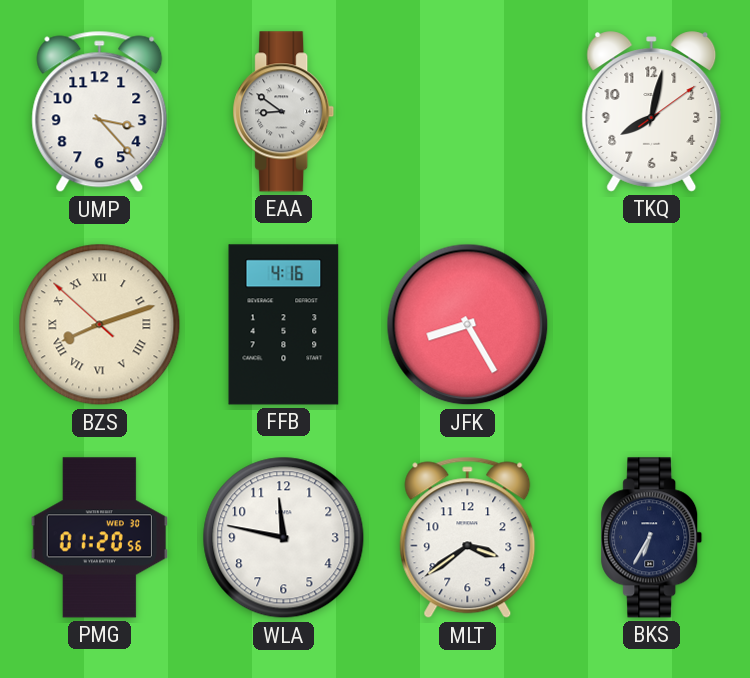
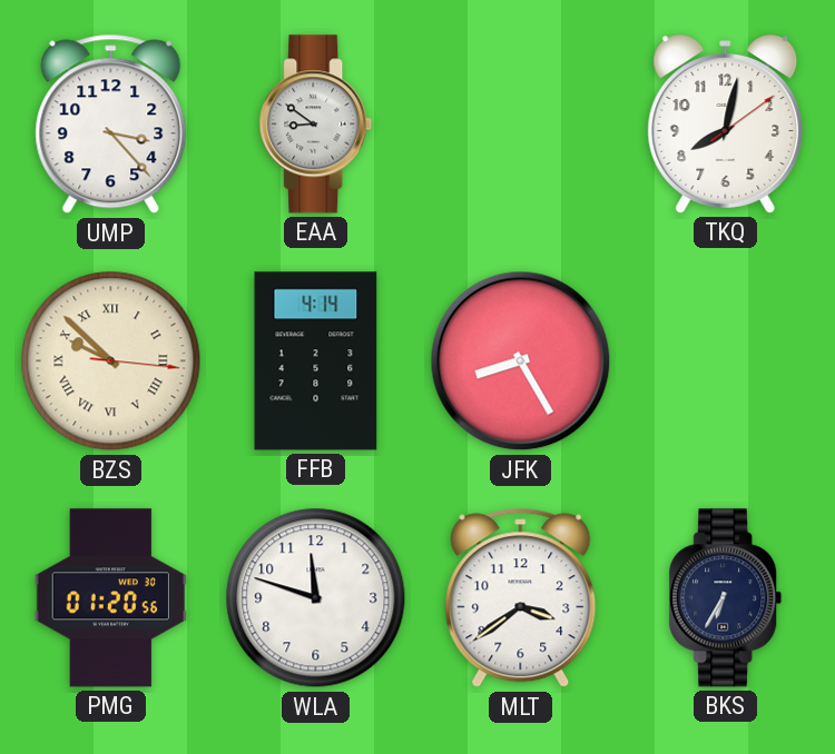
BZS: 8:11 -> 9:52
FFB: 4:16 -> 4:14
WLA: 11:47 -> 11:48
